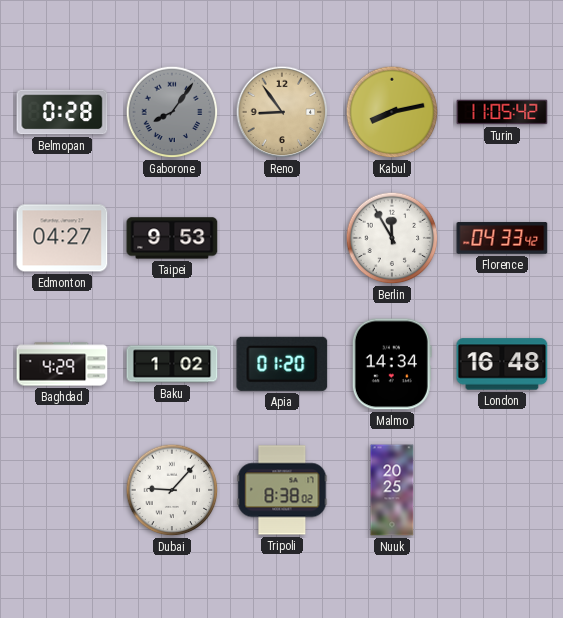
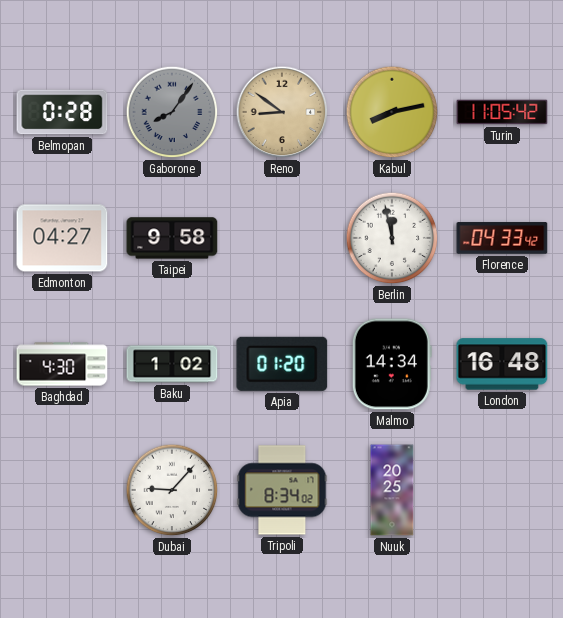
Reno: 8:54 -> 8:51
Taipei: 9:53 -> 9:58
Berlin: 11:55 -> 11:58
Baghdad: 4:29 -> 4:30
Tripoli: 8:38 -> 8:34
